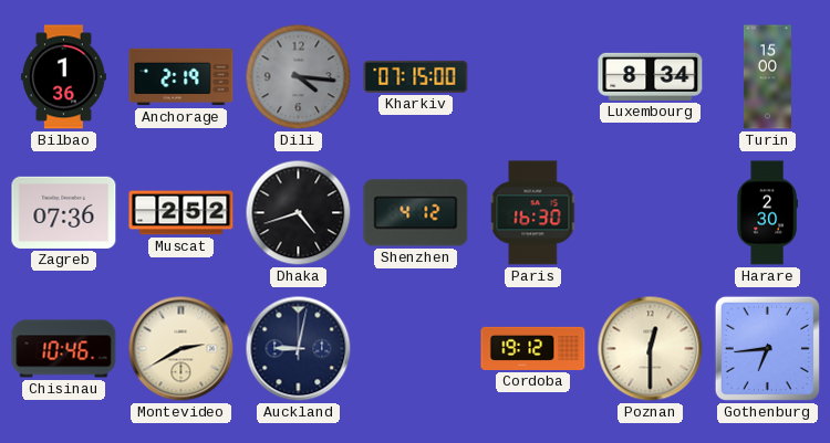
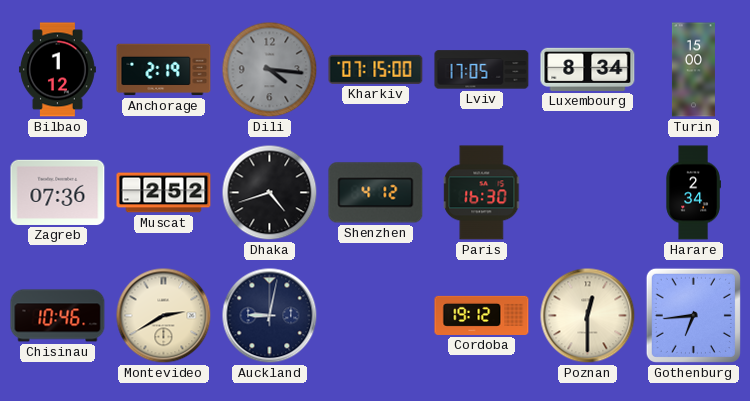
Bilbao: 1:36 -> 1:12
Lviv: none -> 17:05
Harare: 2:30 -> 2:34
